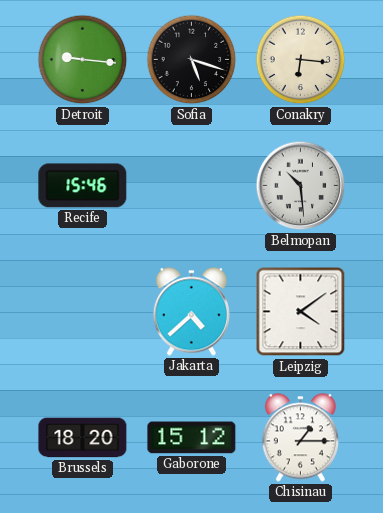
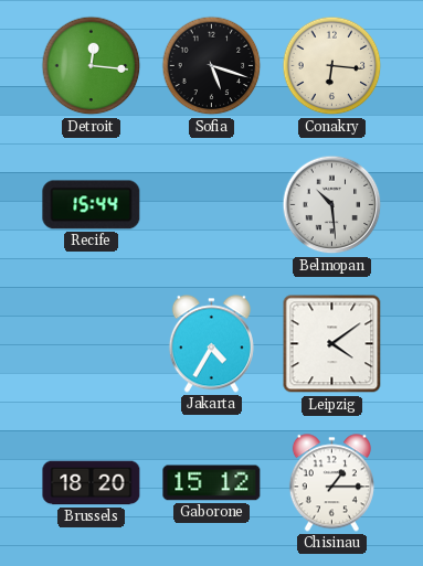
Detroit: 9:16 -> 12:16
Recife: 15:46 -> 15:44
Jakarta: 4:38 -> 4:35
